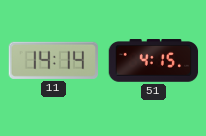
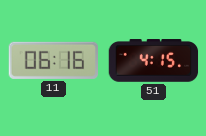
11: 14:14 -> 06:16
